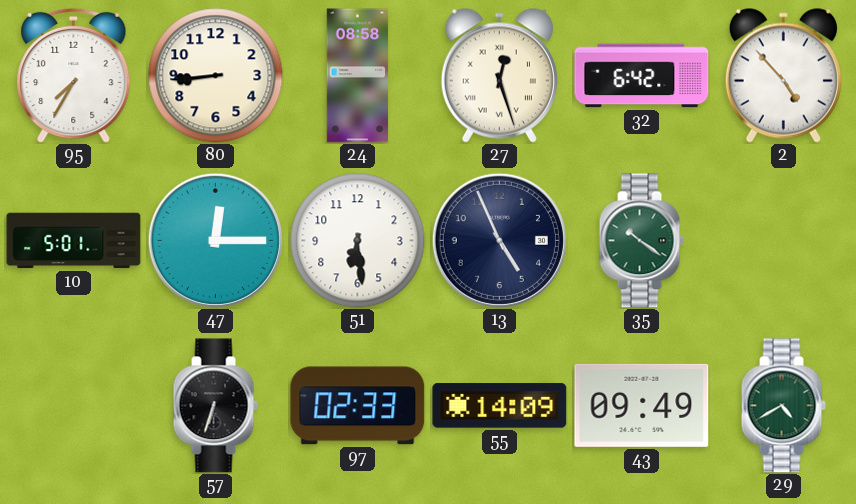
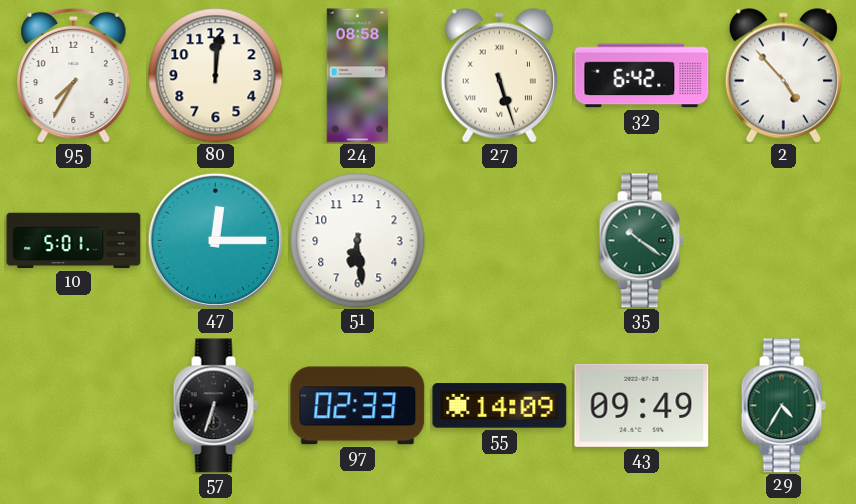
80: 8:44 -> 12:01
27: 12:27 -> 5:27
13: 4:56 -> none
29: 4:40 -> 4:35
